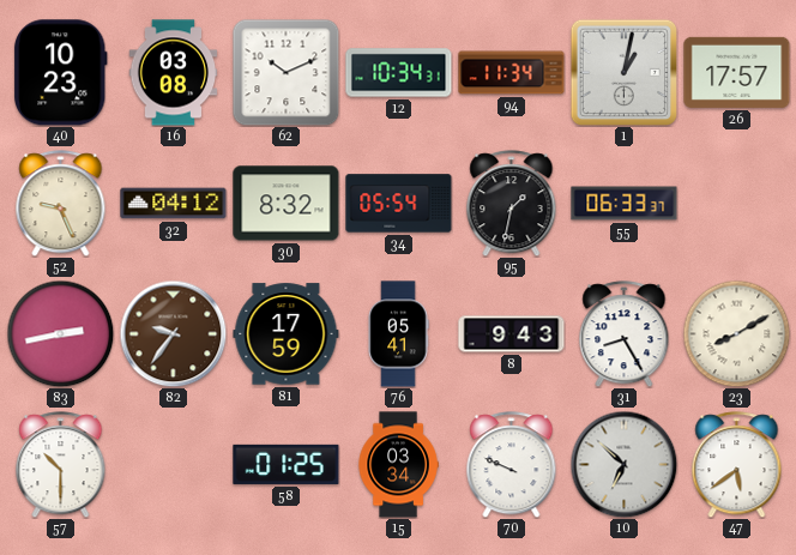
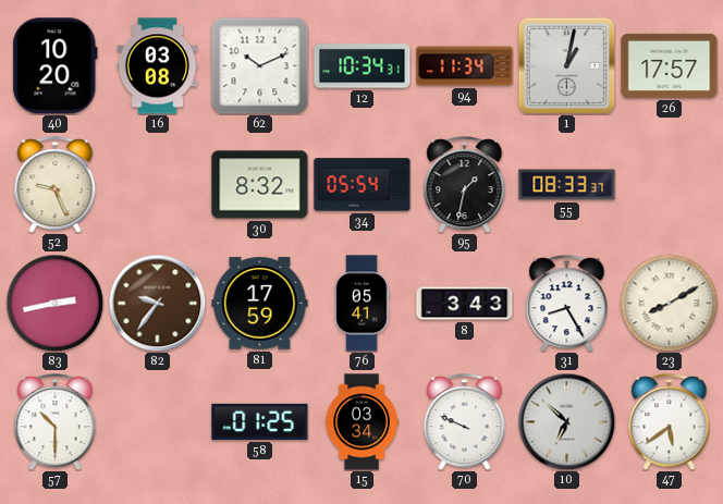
40: 10:23 -> 10:20
32: 04:12 -> none
55: 06:33 -> 08:33
8: 9:43 -> 3:43
